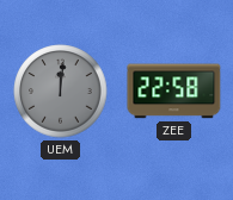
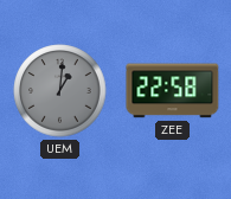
UEM: 12:01 -> 1:01
